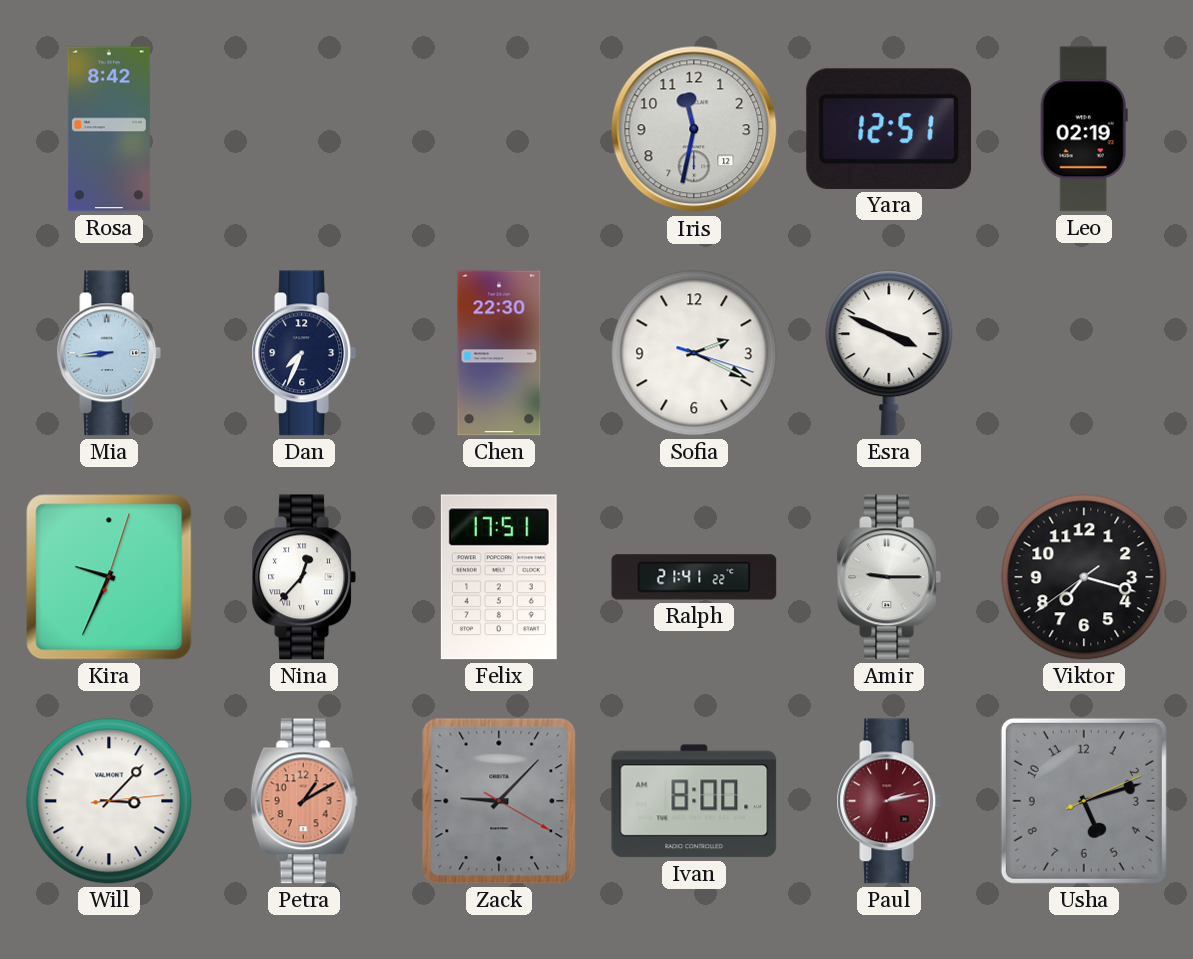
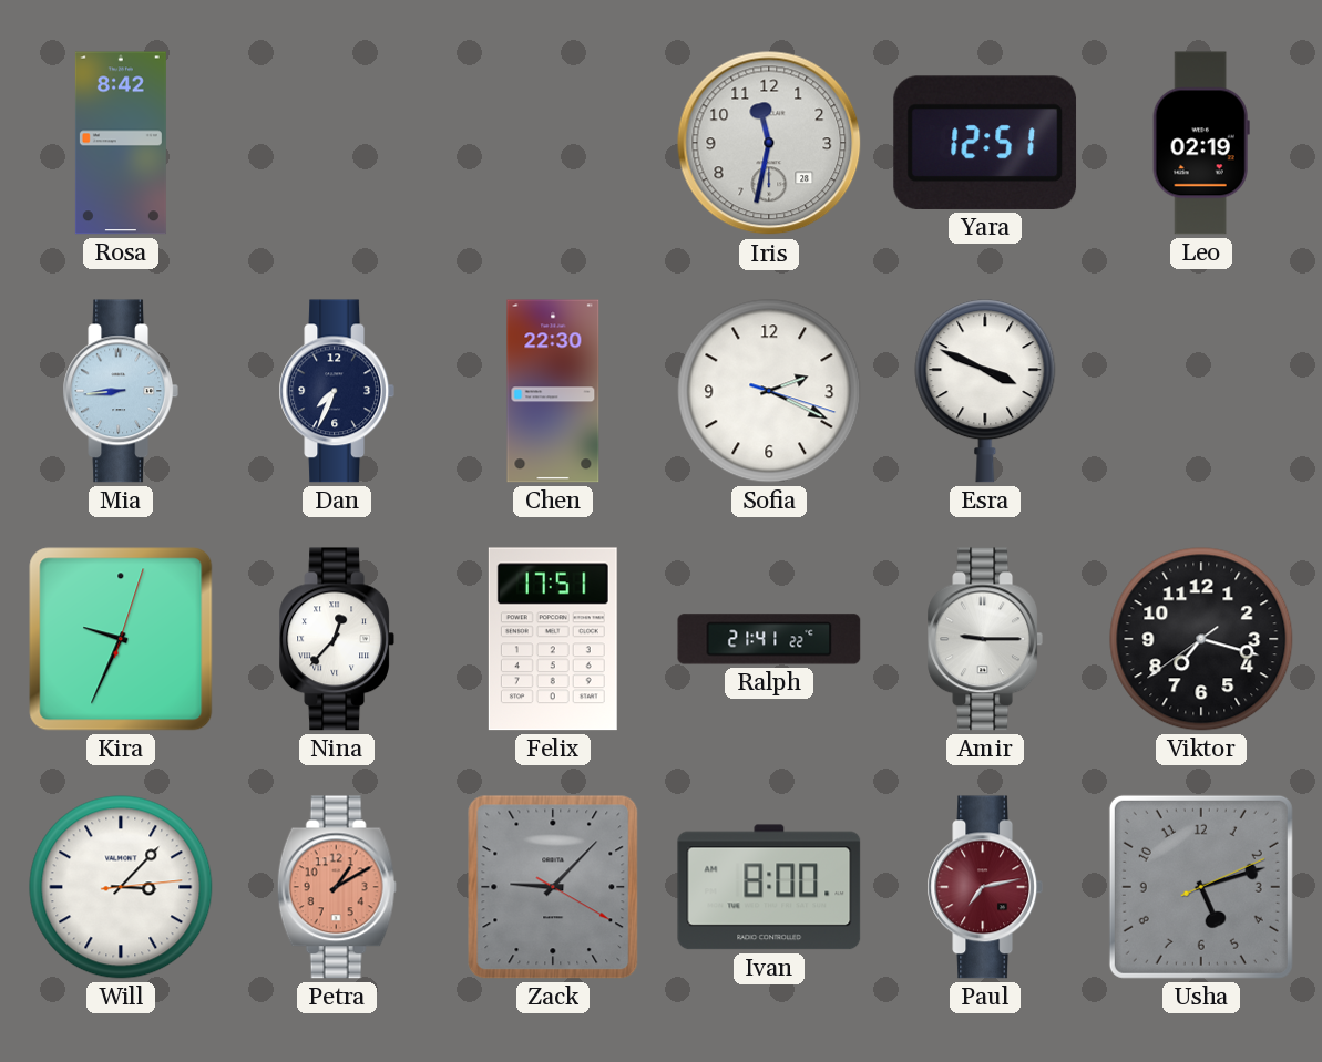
Iris date: 12 -> 28
Paul: 2:13 -> 7:13
